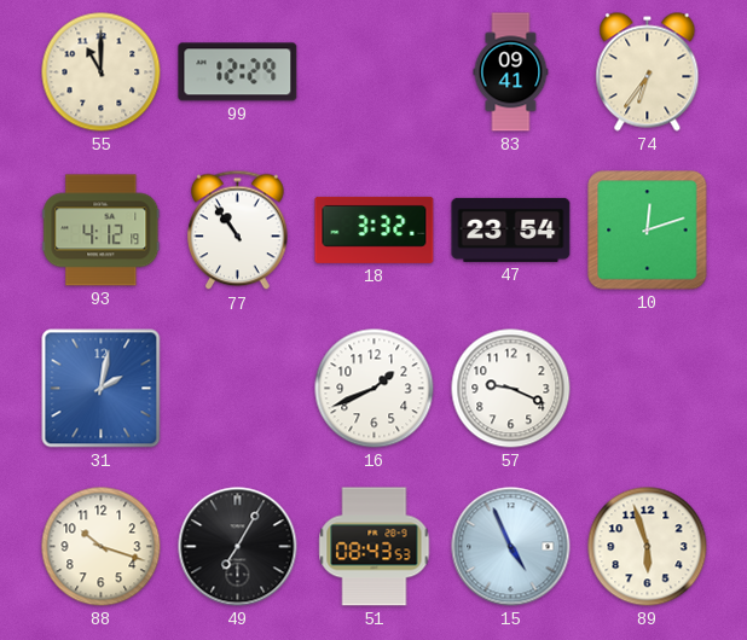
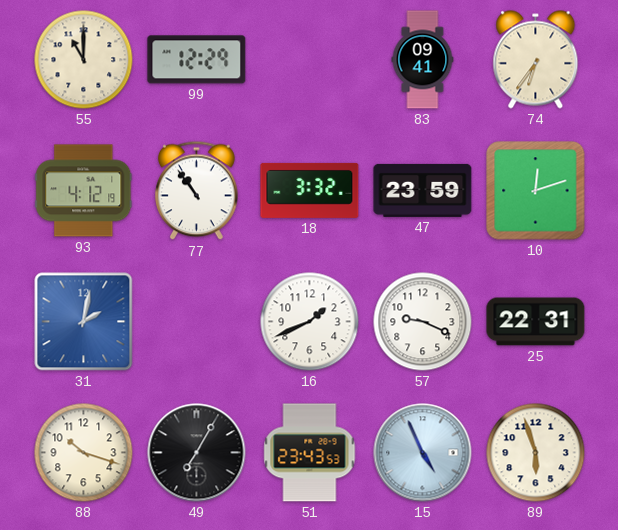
47: 23:54 -> 23:59
25: none -> 22:31
51: 08:43 -> 23:43
